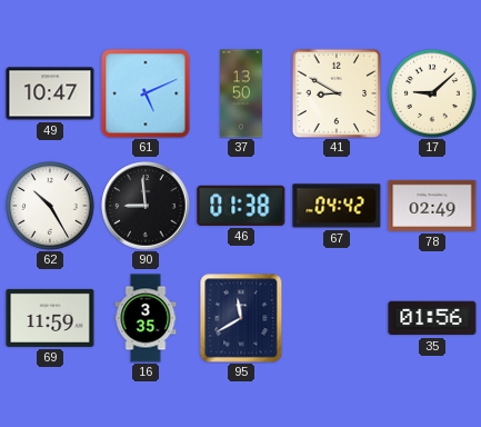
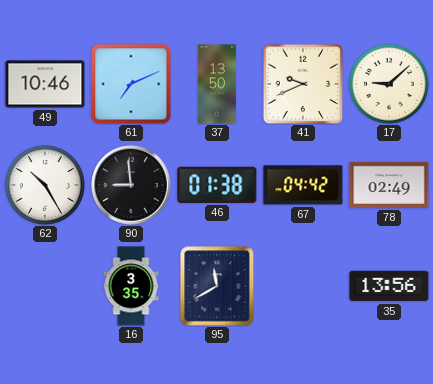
49: 10:47 -> 10:46
61: 5:11 -> 7:11
41: 8:50 -> 9:41
69: 11:59 -> none
35: 01:56 -> 13:56
